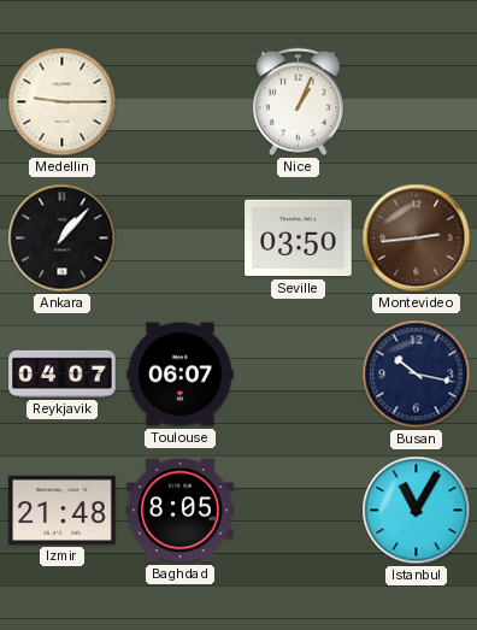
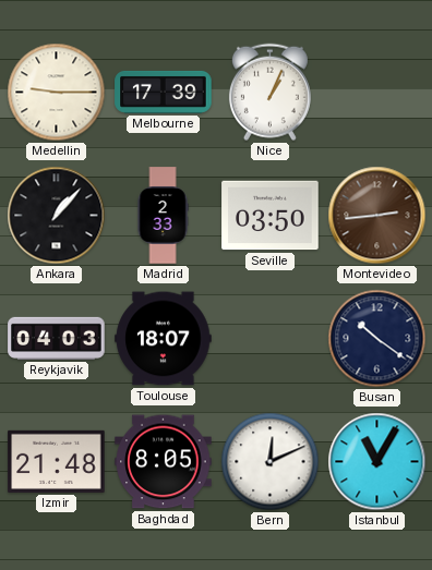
Melbourne: none -> 17:39
Madrid: none -> 2:33
Reykjavik: 04:07 -> 04:03
Toulouse: 06:07 -> 18:07
Busan: 10:17 -> 10:21
Bern: none -> 12:11
